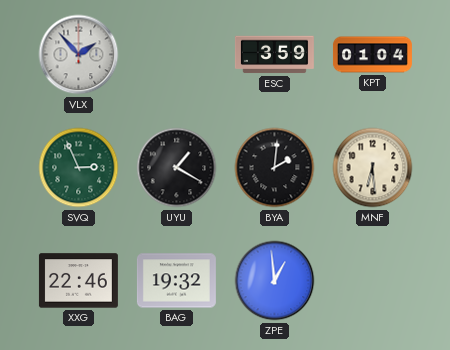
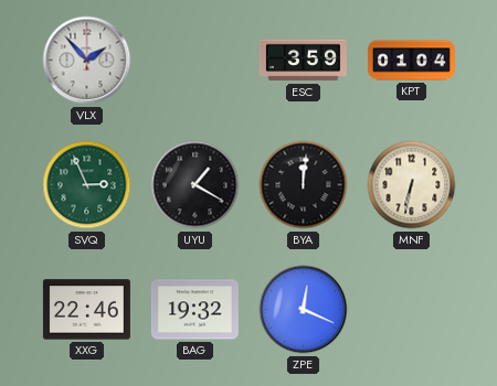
BYA: 2:01 -> 12:01
MNF: 6:29 -> 6:32
ZPE: 12:59 -> 12:19
